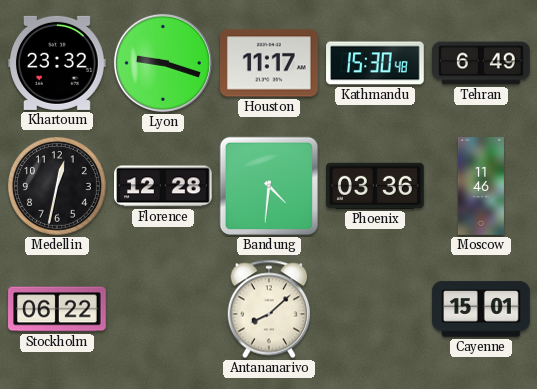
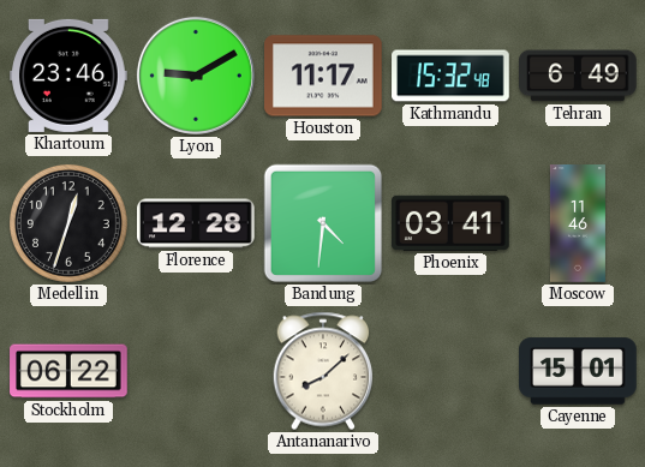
Khartoum: 23:32 -> 23:46
Lyon: 9:18 -> 9:10
Kathmandu: 15:30 -> 15:32
Medellin: 12:32 -> 12:33
Phoenix: 03:36 -> 03:41
